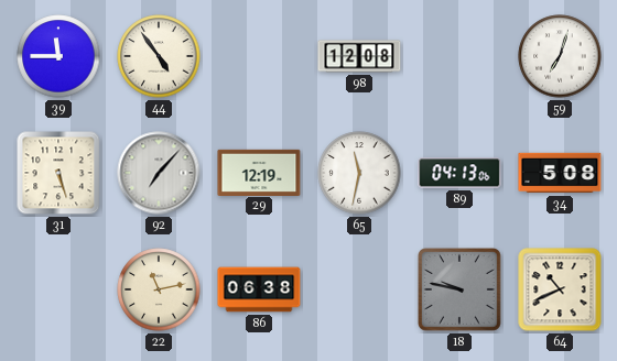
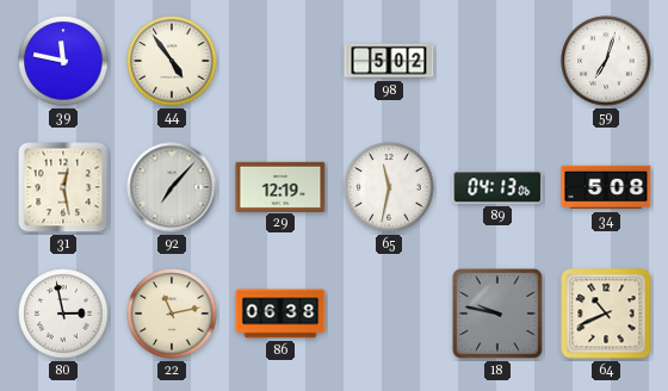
39: 11:45 -> 11:47
98: 12:08 -> 5:02
31: 5:27 -> 12:28
80: none -> 2:58
